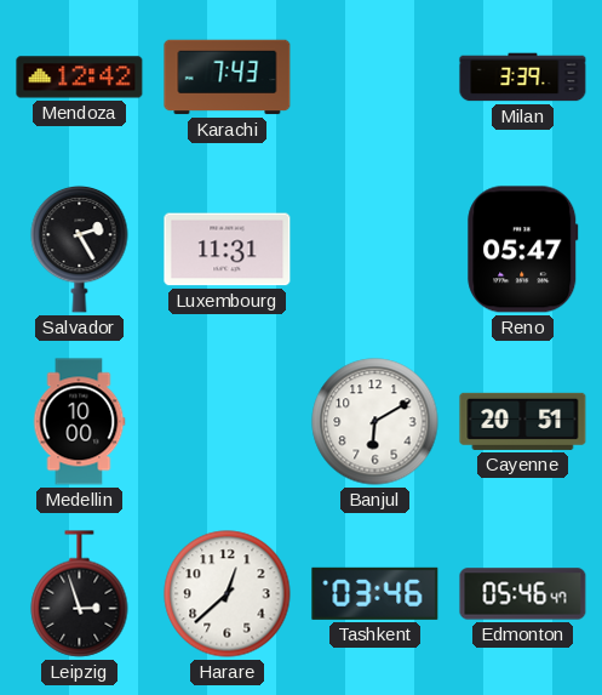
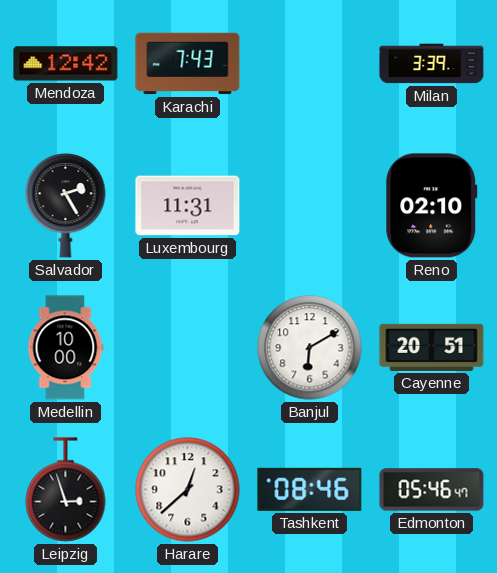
Reno: 05:47 -> 02:10
Tashkent: 03:46 -> 08:46
